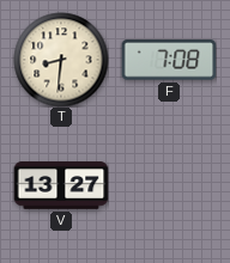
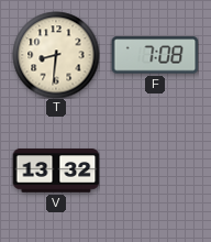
V: 13:27 -> 13:32
